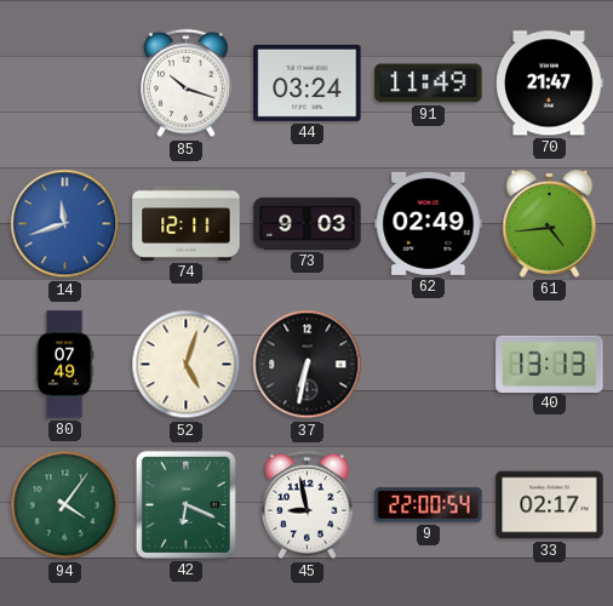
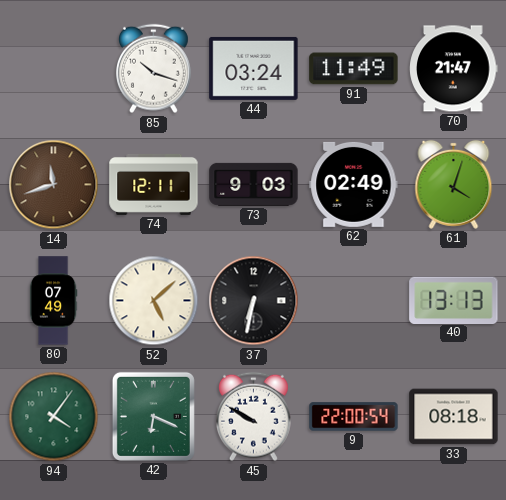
14 dial: blue -> brown
61: 4:44 -> 4:03
52: 5:03 -> 5:08
45: 8:58 -> 9:50
33: 02:17 -> 08:18
